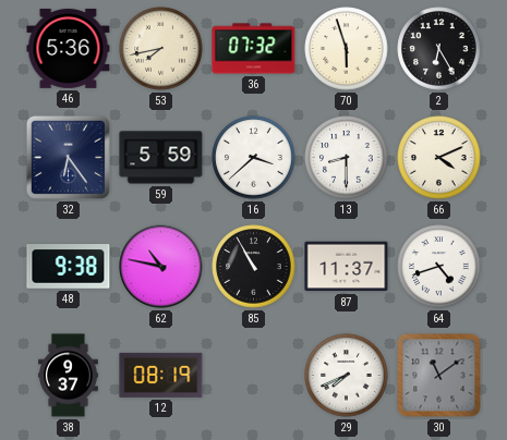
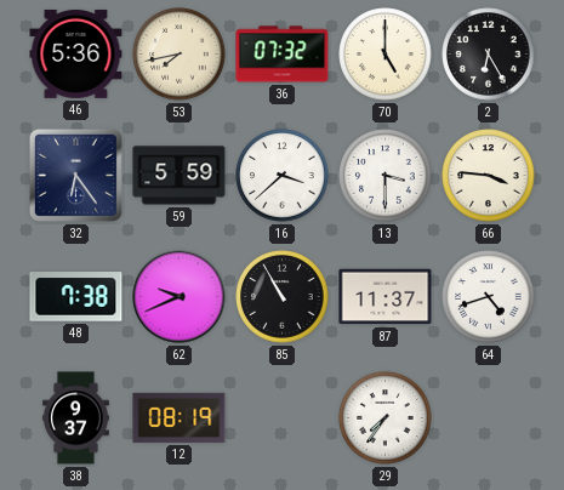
70: 5:57 -> 5:00
13: 8:30 -> 3:30
66: 4:11 -> 3:46
48: 9:38 -> 7:38
62: 10:47 -> 9:41
29: 7:41 -> 7:36
30: 11:09 -> none
